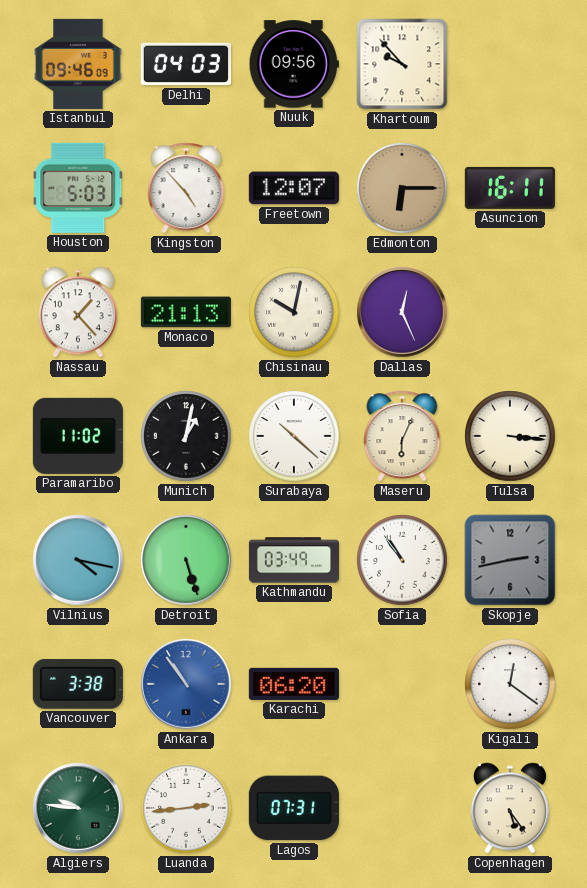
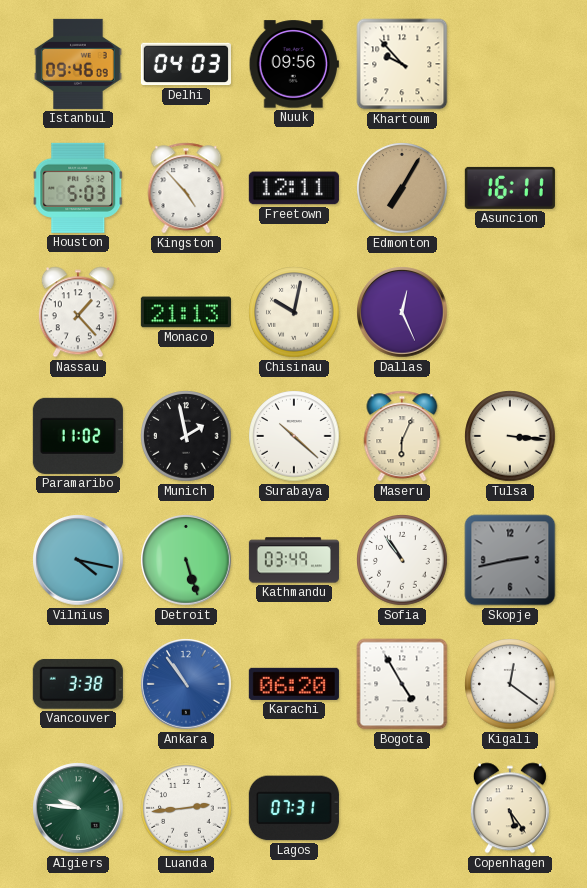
Freetown: 12:07 -> 12:11
Edmonton: 6:15 -> 7:05
Munich: 1:02 -> 1:58
Bogota: none -> 4:55
